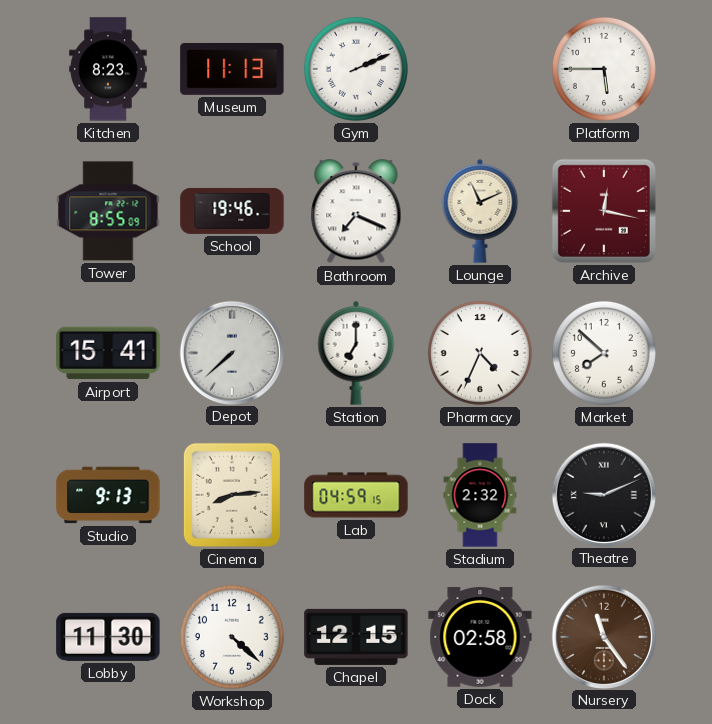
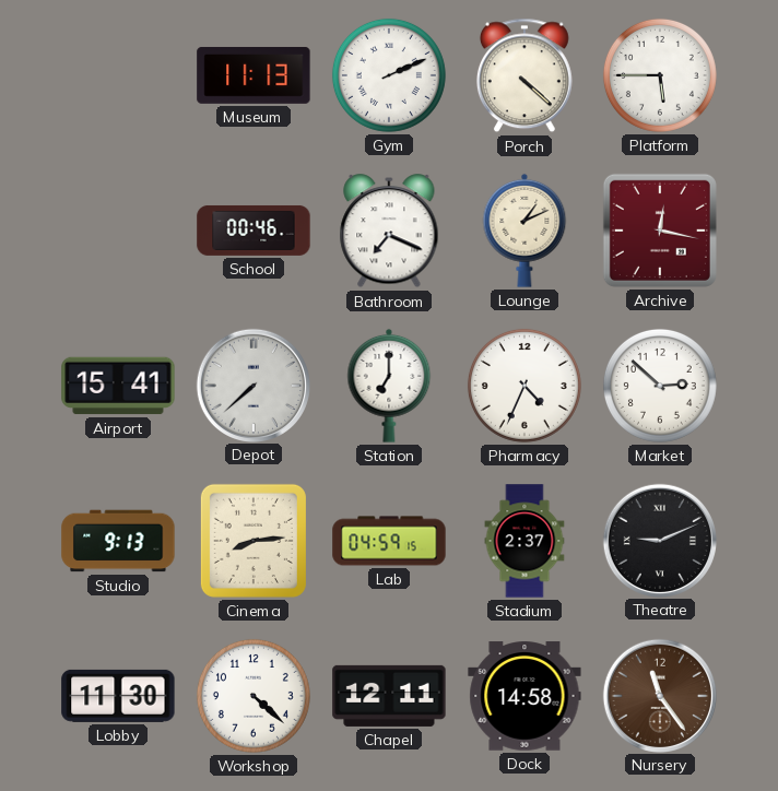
Kitchen: 8:23 -> none
Porch: none -> 4:22
Tower: 8:55 -> none
School: 19:46 -> 00:46
Lounge: 11:11 -> 1:11
Market: 7:52 -> 2:52
Stadium: 2:32 -> 2:37
Chapel: 12:15 -> 12:11
Dock: 02:58 -> 14:58
